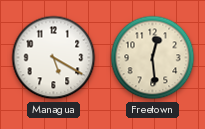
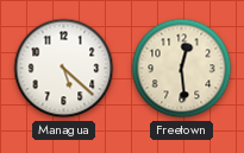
Managua: 5:20 -> 5:22
